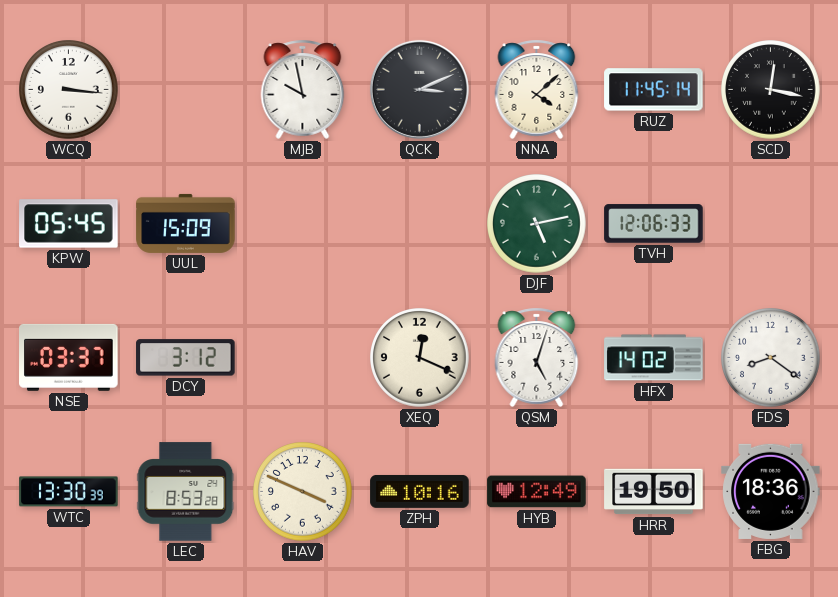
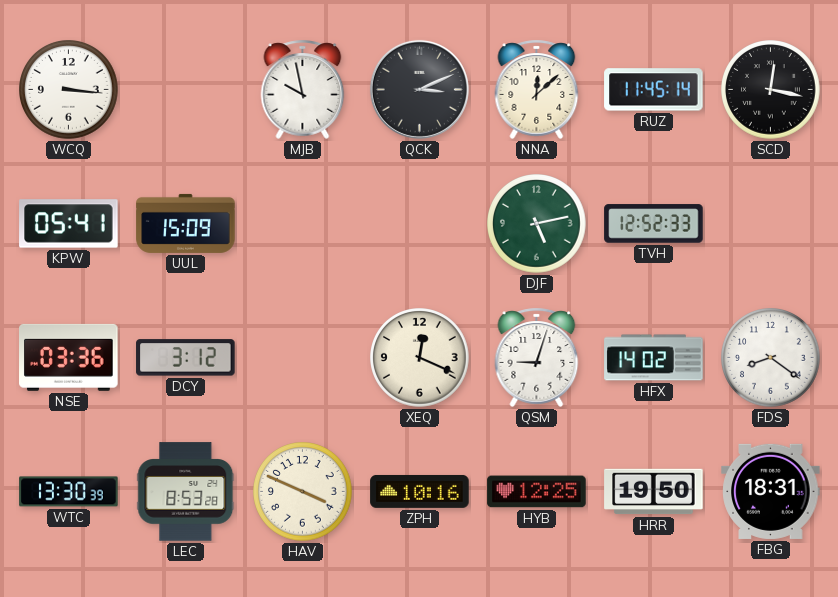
NNA: 4:08 -> 12:08
KPW: 05:45 -> 05:41
TVH: 12:06 -> 12:52
NSE: 03:37 -> 03:36
QSM: 5:03 -> 9:03
HYB: 12:49 -> 12:25
FBG: 18:36 -> 18:31
